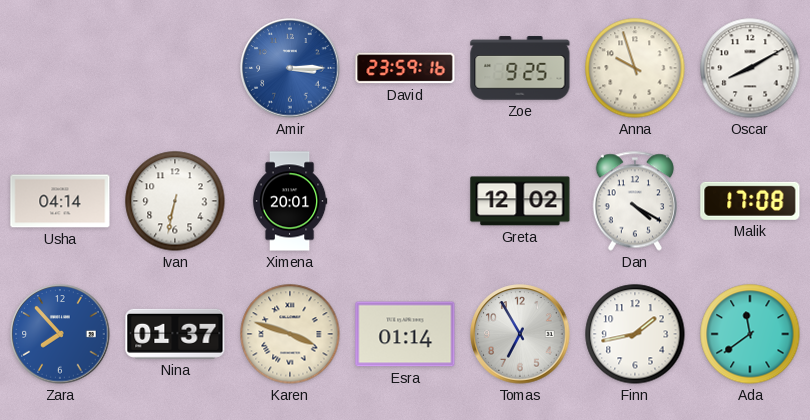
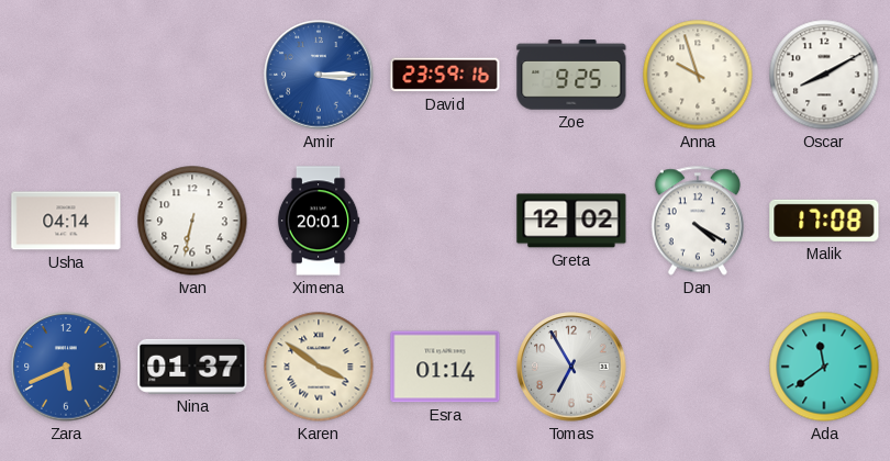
Zara: 7:53 -> 5:41
Karen: 3:48 -> 3:51
Finn: 1:43 -> none
